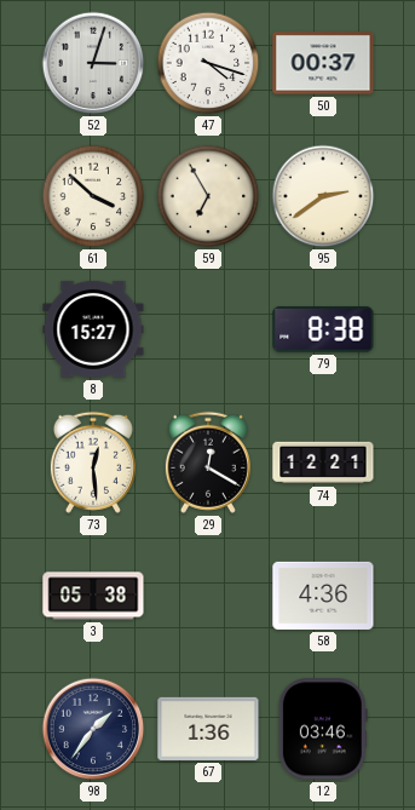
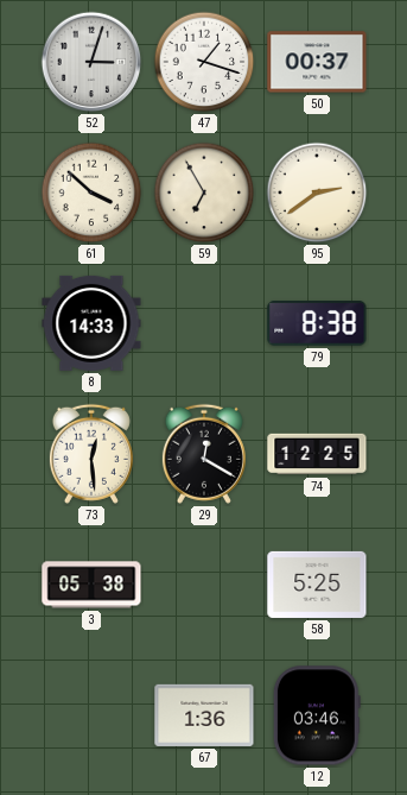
47: 4:18 -> 1:18
8: 15:27 -> 14:33
74: 12:21 -> 12:25
58: 4:36 -> 5:25
98: 1:36 -> none
